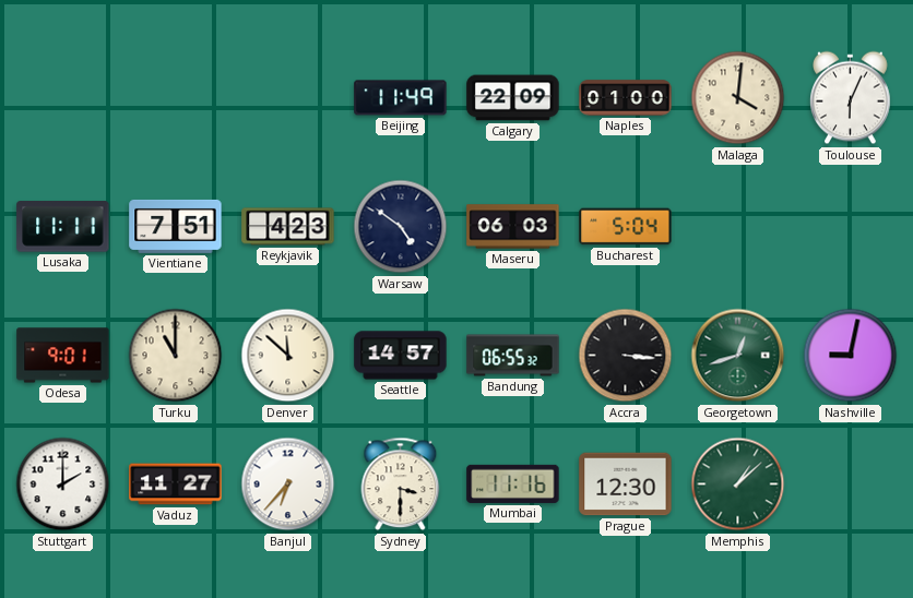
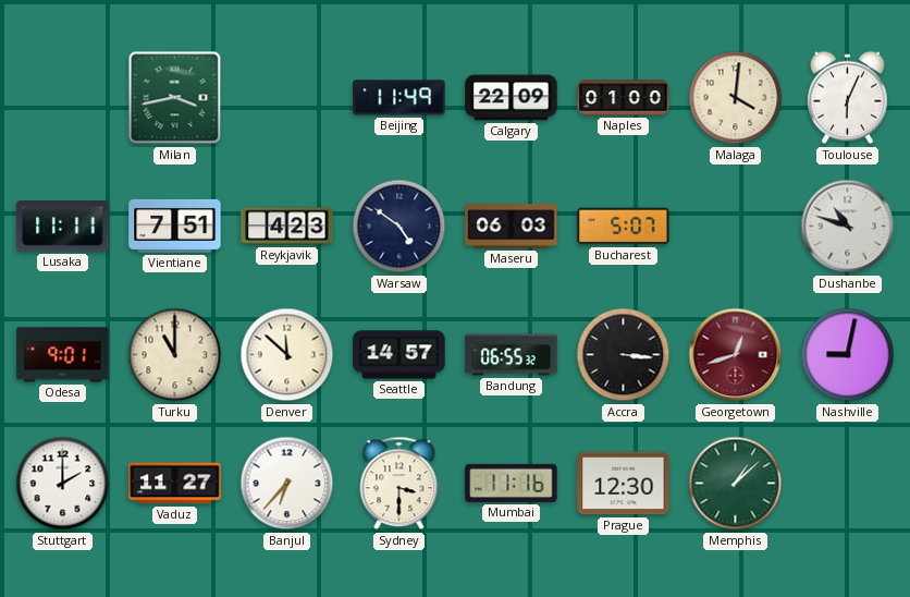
Milan: none -> 3:43
Bucharest: 5:04 -> 5:07
Dushanbe: none -> 10:48
Georgetown dial: green -> burgundy
